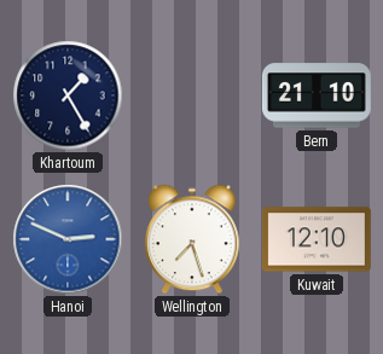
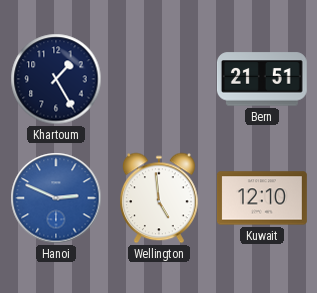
Bern: 21:10 -> 21:51
Wellington: 7:27 -> 4:59
